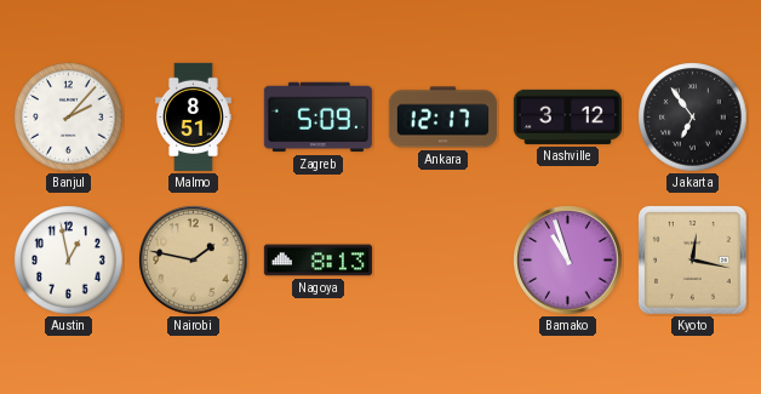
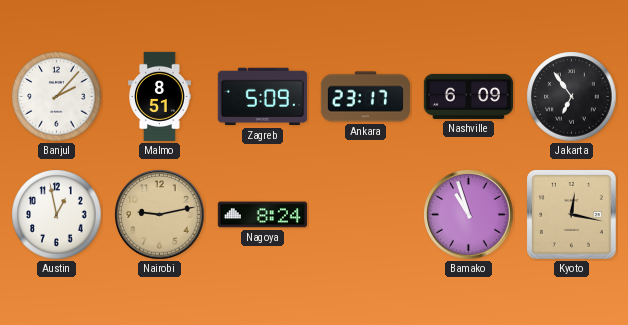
Ankara: 12:17 -> 23:17
Nashville: 3:12 -> 6:09
Nairobi: 1:47 -> 9:13
Nagoya: 8:13 -> 8:24
